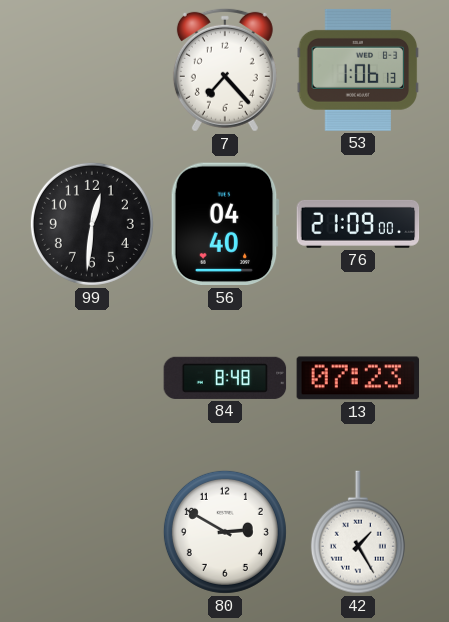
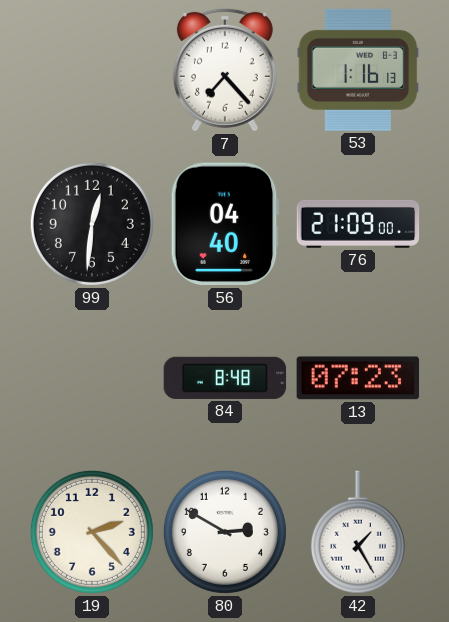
53: 1:06 -> 1:16
19: none -> 2:23
